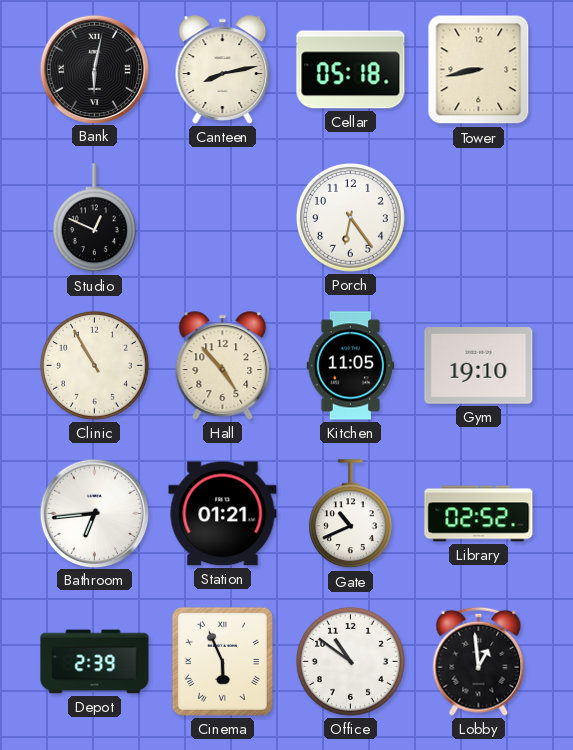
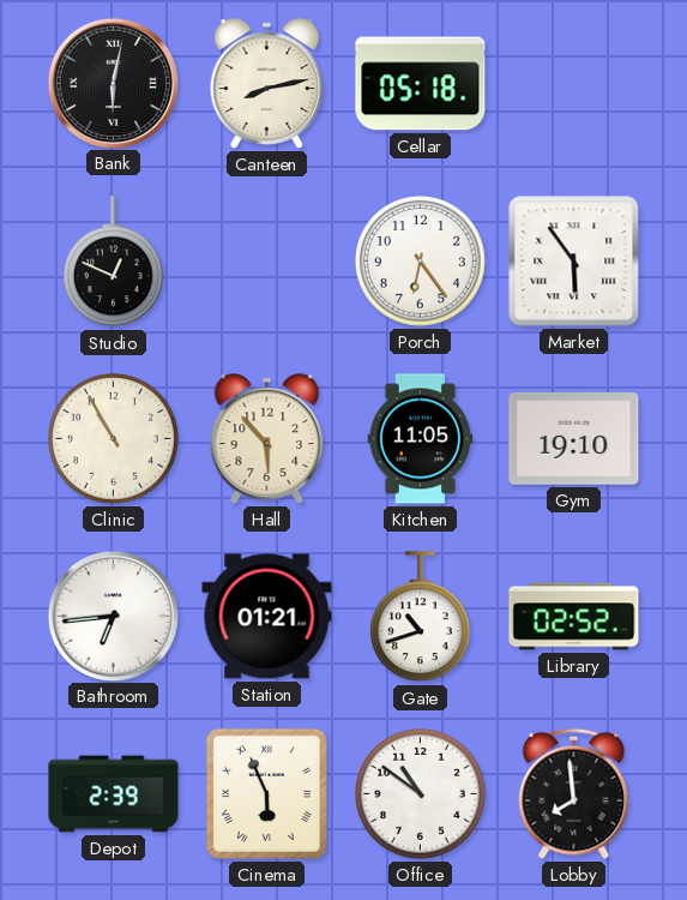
Tower: 8:43 -> none
Market: none -> 5:54
Hall: 4:53 -> 5:53
Gate: 10:41 -> 10:42
Lobby: 12:59 -> 7:59
